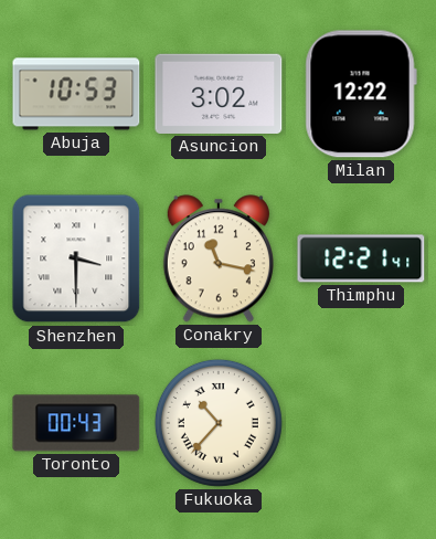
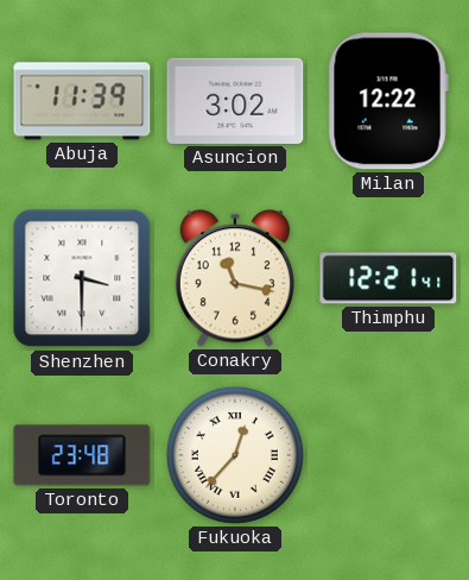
Abuja: 10:53 -> 11:39
Toronto: 00:43 -> 23:48
Fukuoka: 10:37 -> 12:37
